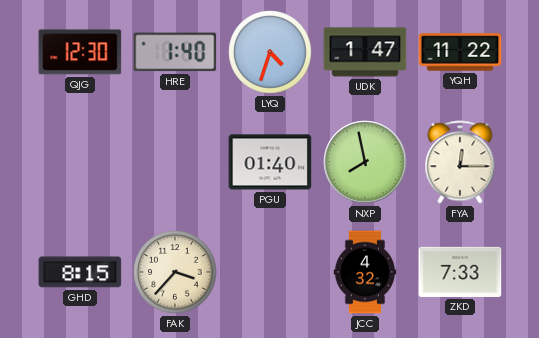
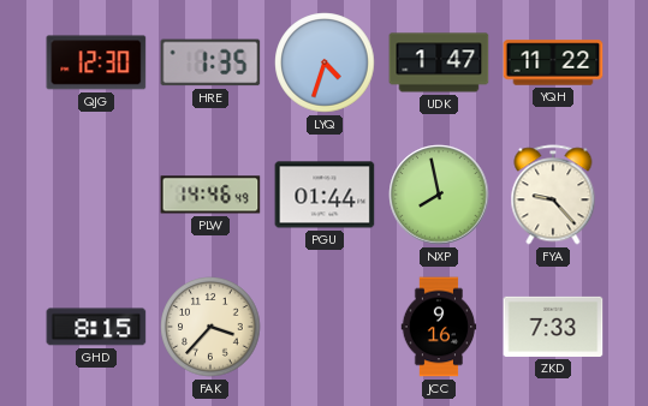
HRE: 1:40 -> 1:35
PLW: none -> 14:46
PGU: 01:40 -> 01:44
FYA: 12:15 -> 9:23
JCC: 4:32 -> 9:16
